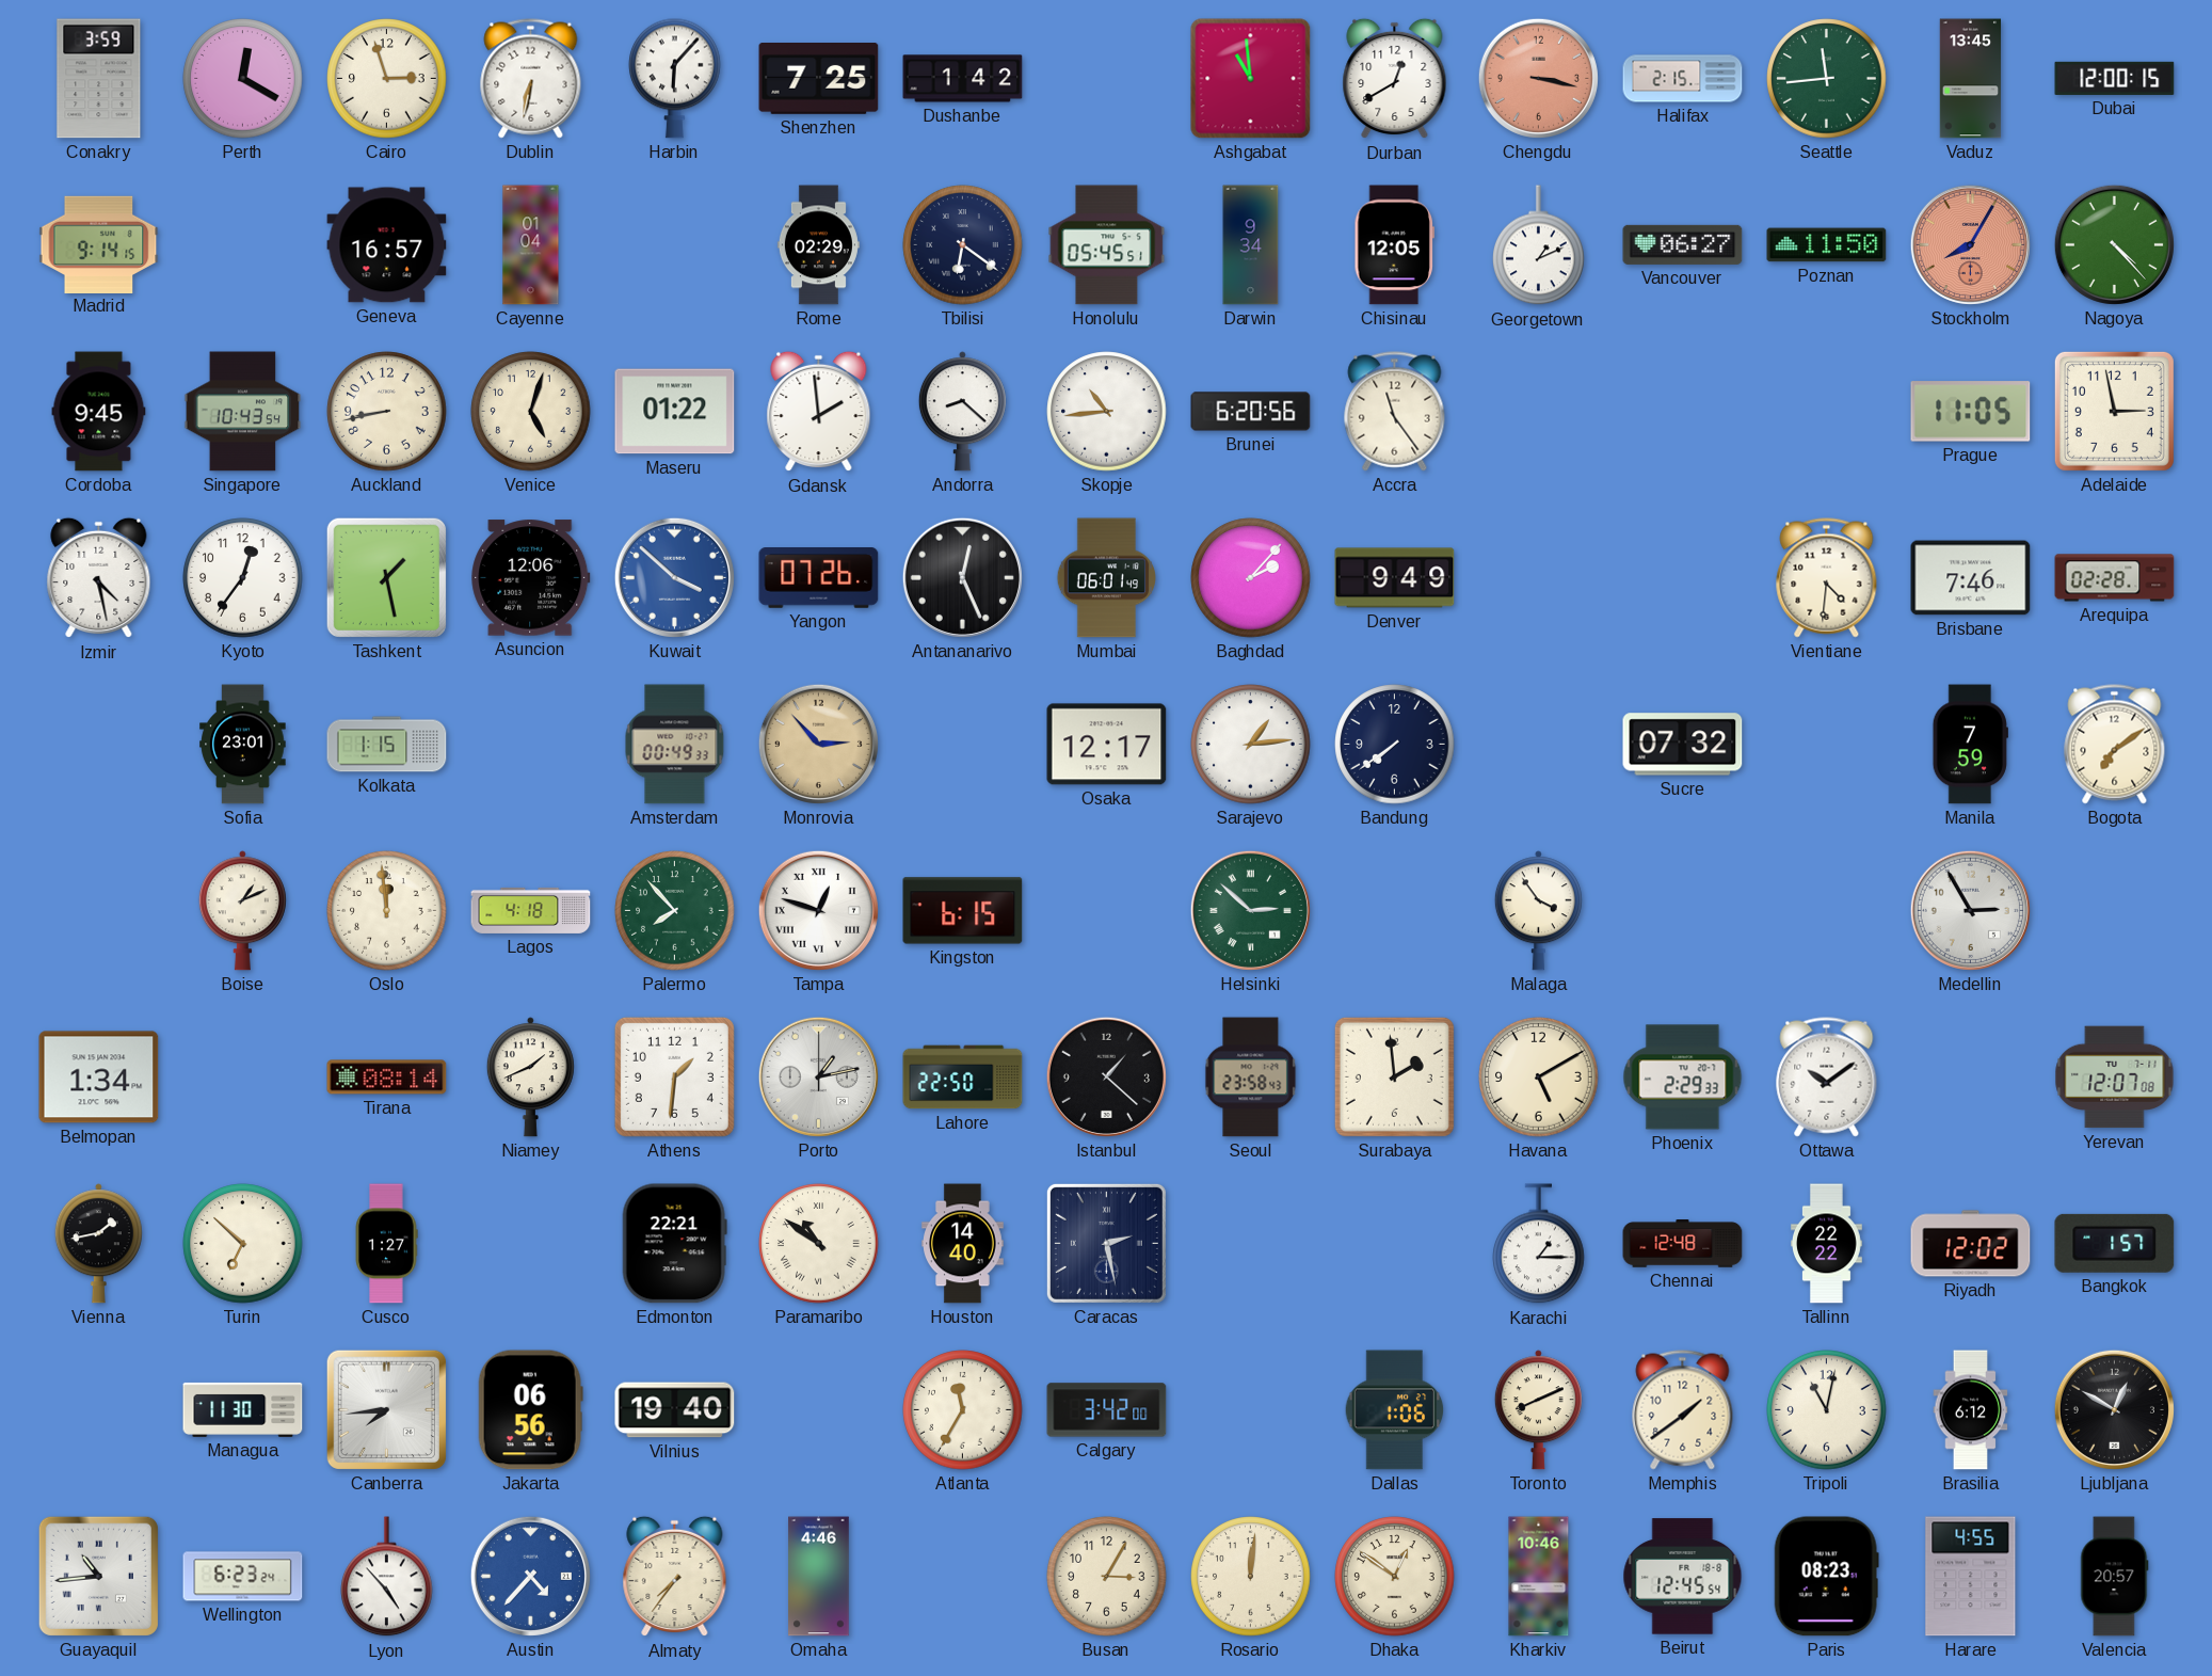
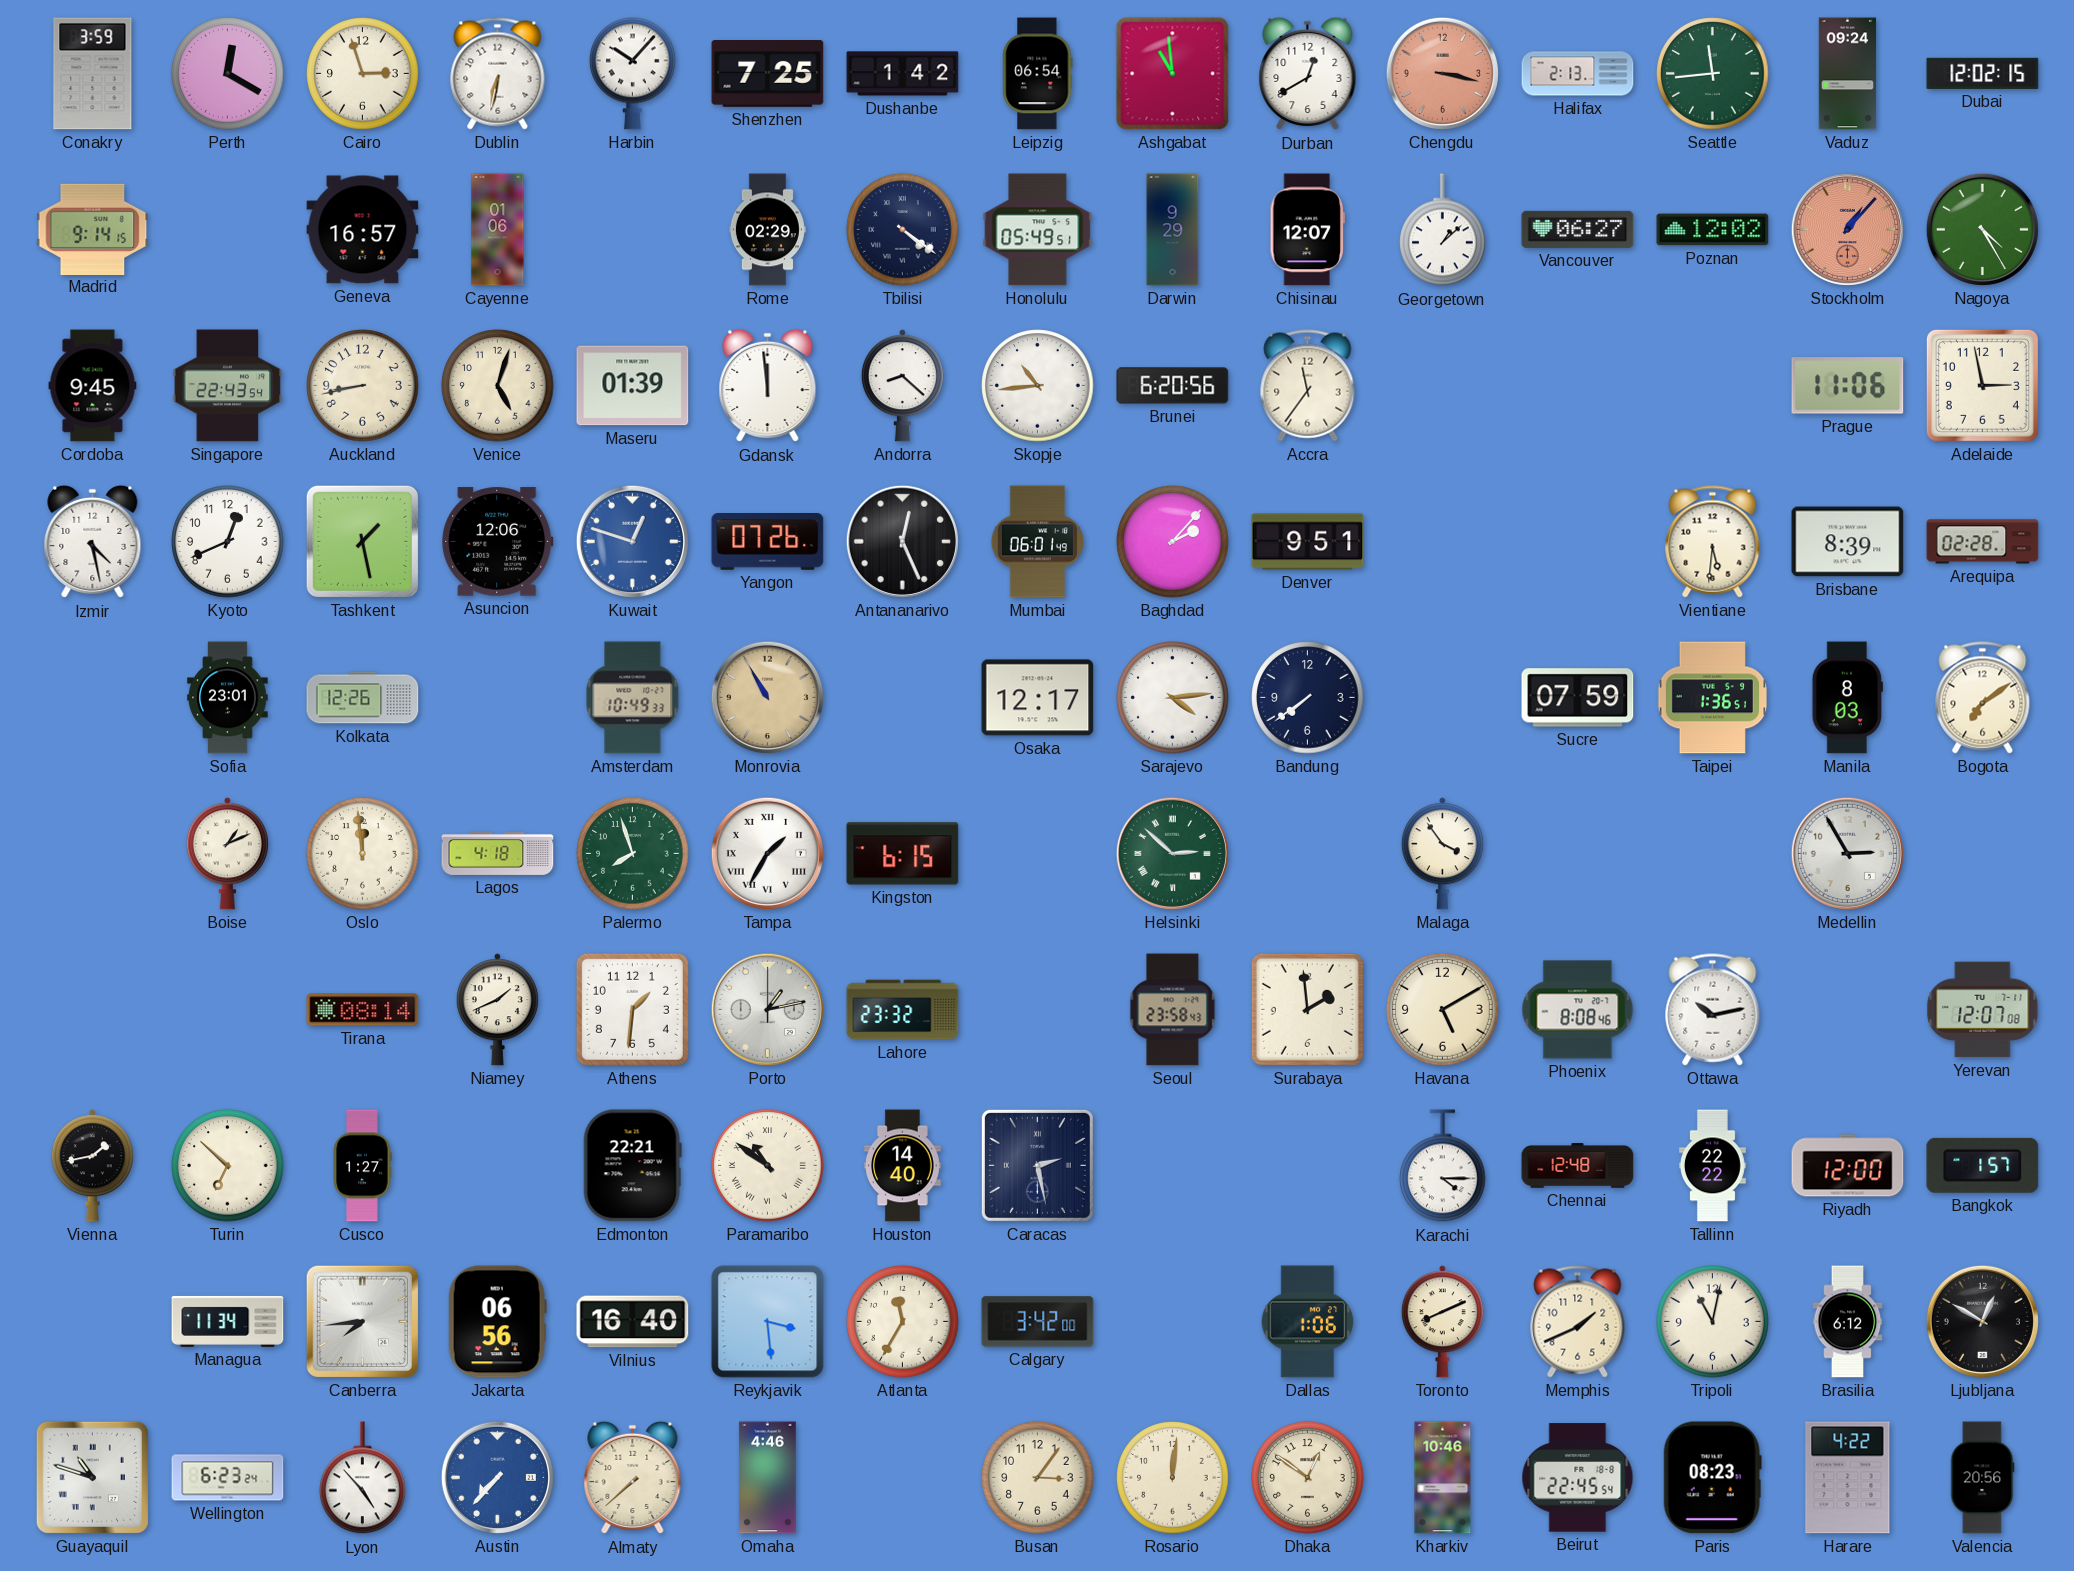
Harbin: 6:07 -> 10:07
Leipzig: none -> 06:54
Halifax: 2:15 -> 2:13
Vaduz: 13:45 -> 09:24
Dubai: 12:00 -> 12:02
Cayenne: 01:04 -> 01:06
Tbilisi: 6:21 -> 4:21
Honolulu: 05:45 -> 05:49
Darwin: 9:34 -> 9:29
Chisinau: 12:05 -> 12:07
Georgetown: 1:11 -> 1:08
Poznan: 11:50 -> 12:02
Stockholm: 8:05 -> 1:07
Nagoya: 4:23 -> 4:25
Singapore: 10:43 -> 22:43
Maseru: 01:22 -> 01:39
Gdansk: 1:59 -> 11:59
Accra: 11:24 -> 11:36
Prague: 11:05 -> 11:06
Kyoto: 12:36 -> 12:41
Kuwait: 3:52 -> 12:48
Denver: 9:49 -> 9:51
Vientiane: 4:31 -> 5:31
Brisbane: 7:46 -> 8:39
Kolkata: 1:15 -> 12:26
Amsterdam: 00:49 -> 10:49
Monrovia: 2:53 -> 10:55
Sarajevo: 1:14 -> 4:14
Sucre: 07:32 -> 07:59
Taipei: none -> 1:36
Manila: 7:59 -> 8:03
Palermo: 7:53 -> 7:57
Tampa: 12:48 -> 1:35
Belmopan: 1:34 -> none
Lahore: 22:50 -> 23:32
Istanbul: 1:22 -> none
Phoenix: 2:29 -> 8:08
Ottawa: 10:09 -> 10:13
Karachi: 1:15 -> 4:15
Riyadh: 12:02 -> 12:00
Managua: 11:30 -> 11:34
Vilnius: 19:40 -> 16:40
Reykjavik: none -> 3:29
Memphis: 1:39 -> 1:41
Guayaquil: 10:44 -> 10:48
Austin: 4:37 -> 7:37
Almaty: 7:36 -> 7:38
Busan: 3:05 -> 3:06
Beirut: 12:45 -> 22:45
Harare: 4:55 -> 4:22
Valencia: 20:57 -> 20:56
